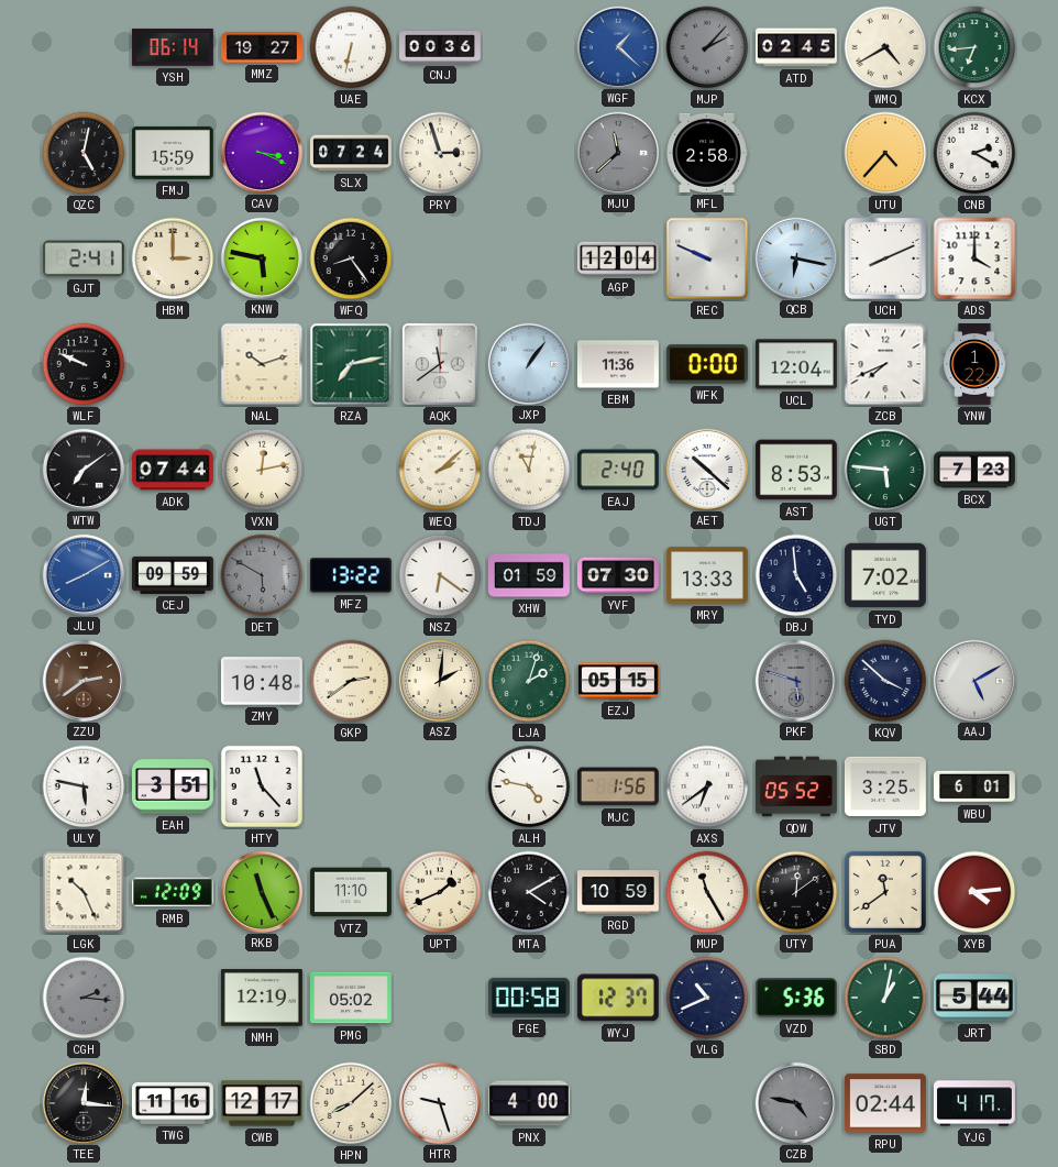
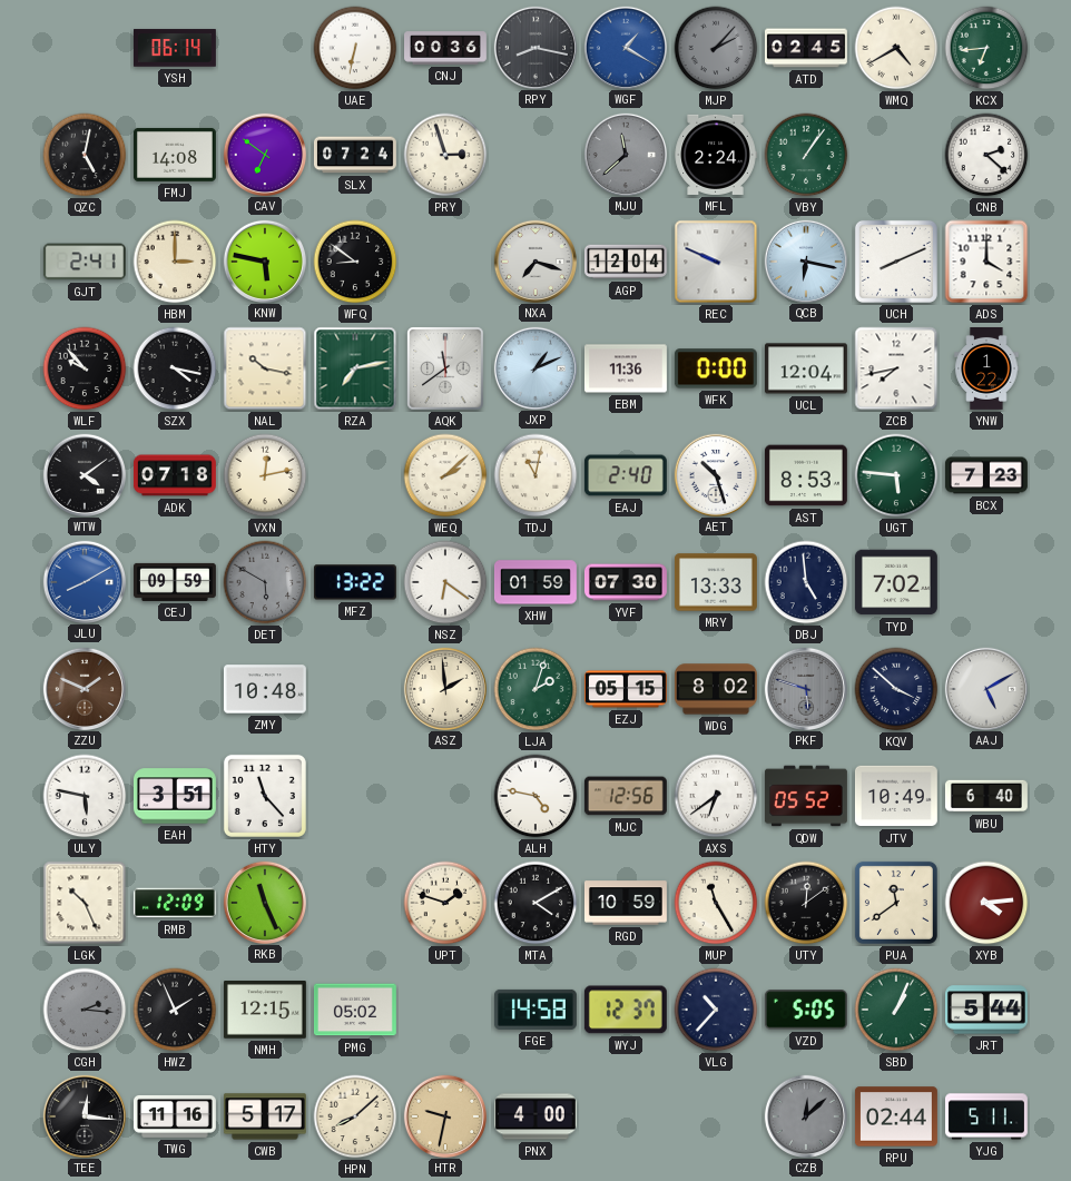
MMZ: 19:27 -> none
RPY: none -> 8:17
WGF: 1:22 -> 1:20
FMJ: 15:59 -> 14:08
CAV: 3:19 -> 6:51
MFL: 2:58 -> 2:24
VBY: none -> 1:06
UTU: 4:37 -> none
CNB: 2:20 -> 2:22
WFQ: 8:24 -> 8:51
NXA: none -> 7:18
WLF: 9:49 -> 9:53
SZX: none -> 4:17
NAL: 10:12 -> 10:17
JXP: 1:06 -> 1:11
ZCB: 7:41 -> 7:43
WTW: 7:09 -> 4:09
ADK: 07:44 -> 07:18
AET: 10:22 -> 10:27
ZZU: 2:39 -> 1:49
GKP: 2:39 -> none
ASZ: 2:01 -> 1:59
WDG: none -> 8:02
MJC: 1:56 -> 12:56
JTV: 3:25 -> 10:49
WBU: 6:01 -> 6:40
VTZ: 11:10 -> none
UPT: 1:41 -> 1:48
HWZ: none -> 1:56
NMH: 12:19 -> 12:15
FGE: 00:58 -> 14:58
VLG: 10:41 -> 10:37
VZD: 5:36 -> 5:05
SBD: 1:02 -> 1:04
CWB: 12:17 -> 5:17
HTR: 9:27 -> 9:32
HTR dial: white -> champagne
CZB: 4:47 -> 12:08
YJG: 4:17 -> 5:11
